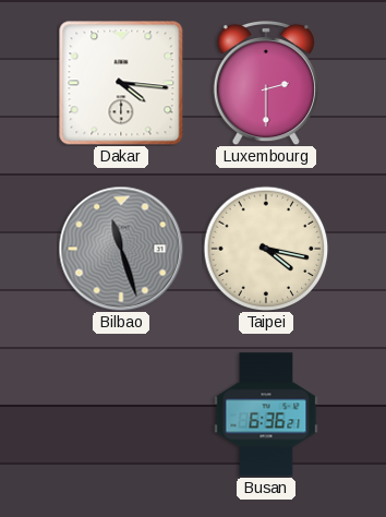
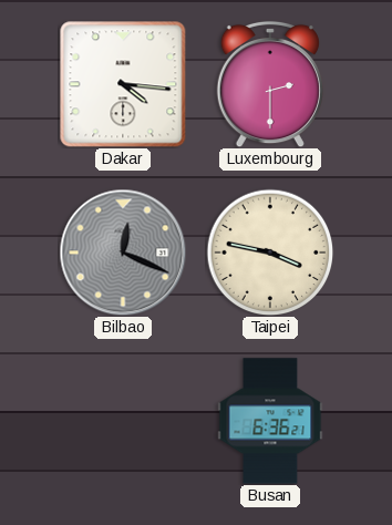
Bilbao: 11:27 -> 12:19
Taipei: 4:17 -> 3:47
